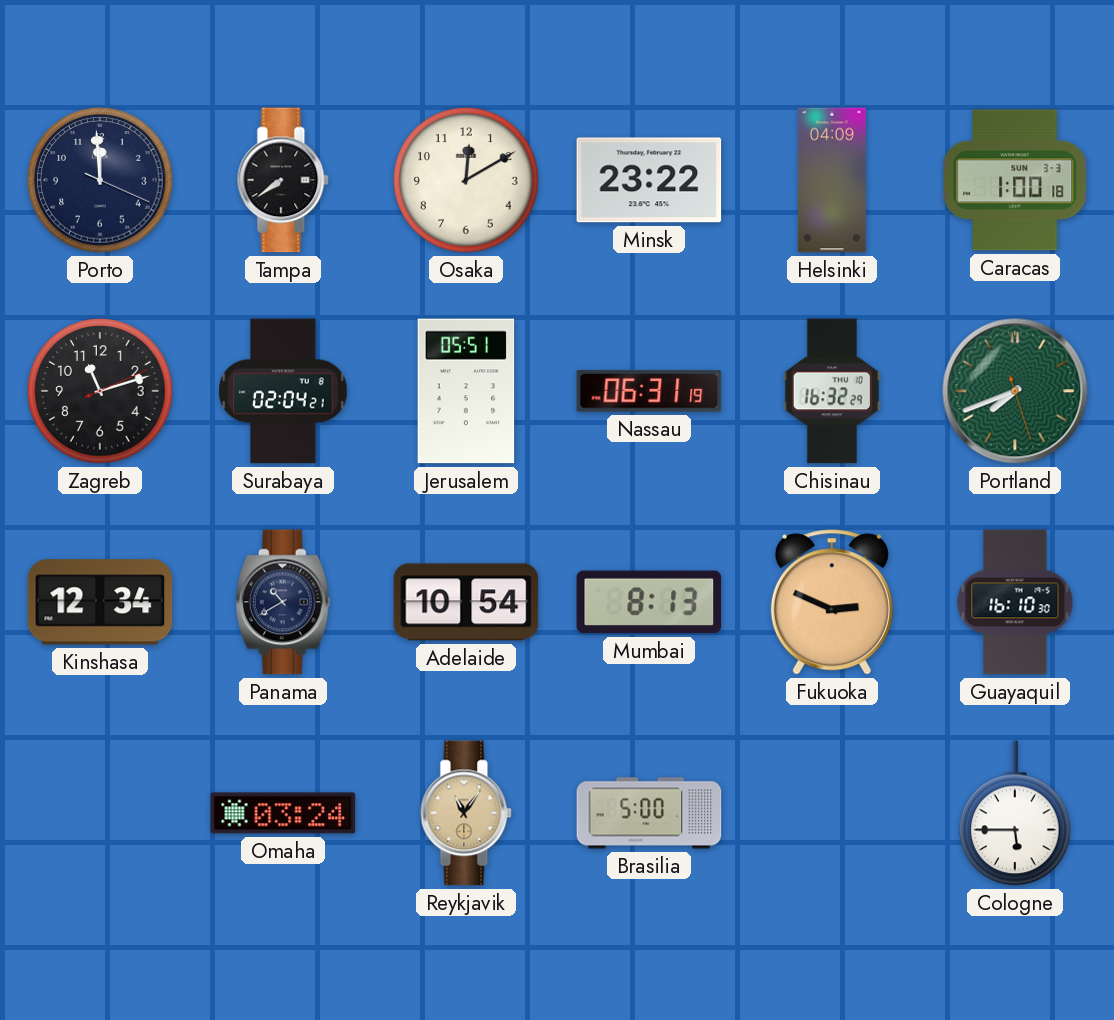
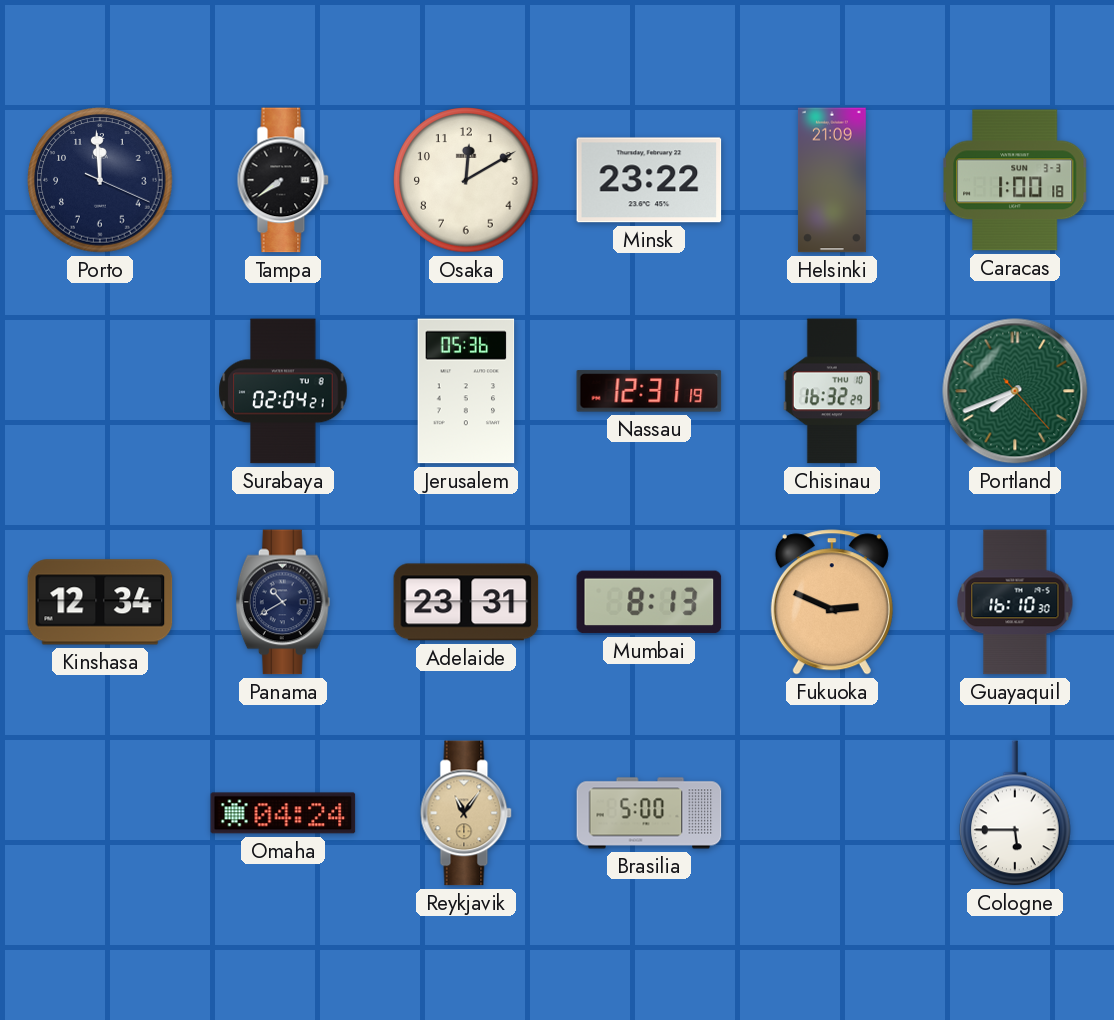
Helsinki: 04:09 -> 21:09
Zagreb: 11:12 -> none
Jerusalem: 05:51 -> 05:36
Nassau: 06:31 -> 12:31
Portland: 7:41:27 -> 7:41:23
Adelaide: 10:54 -> 23:31
Omaha: 03:24 -> 04:24
